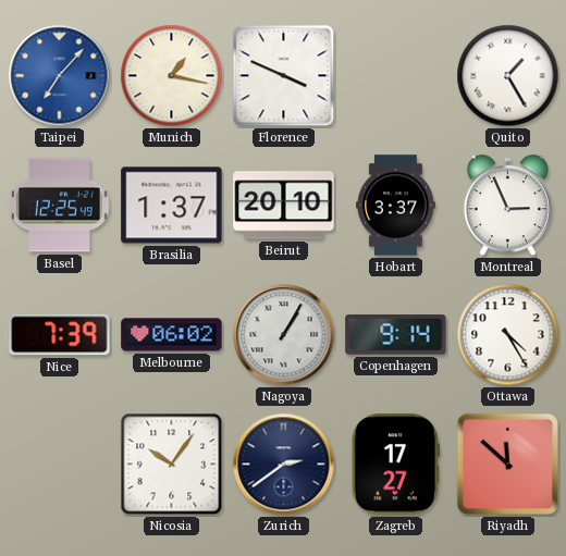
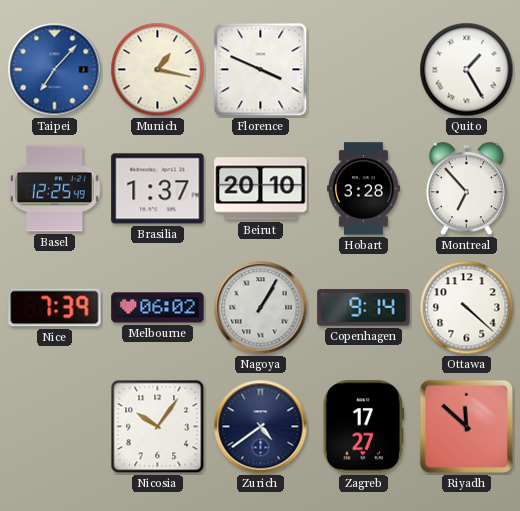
Hobart: 3:37 -> 3:28
Montreal: 2:56 -> 6:53
Ottawa: 4:25 -> 4:22
Zurich: 2:39 -> 4:39
